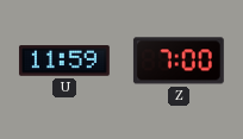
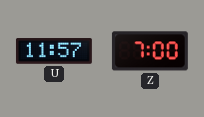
U: 11:59 -> 11:57
